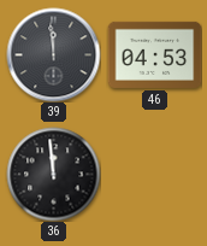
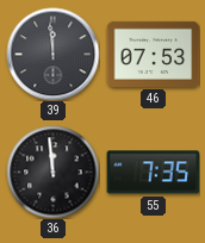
46: 04:53 -> 07:53
55: none -> 7:35
